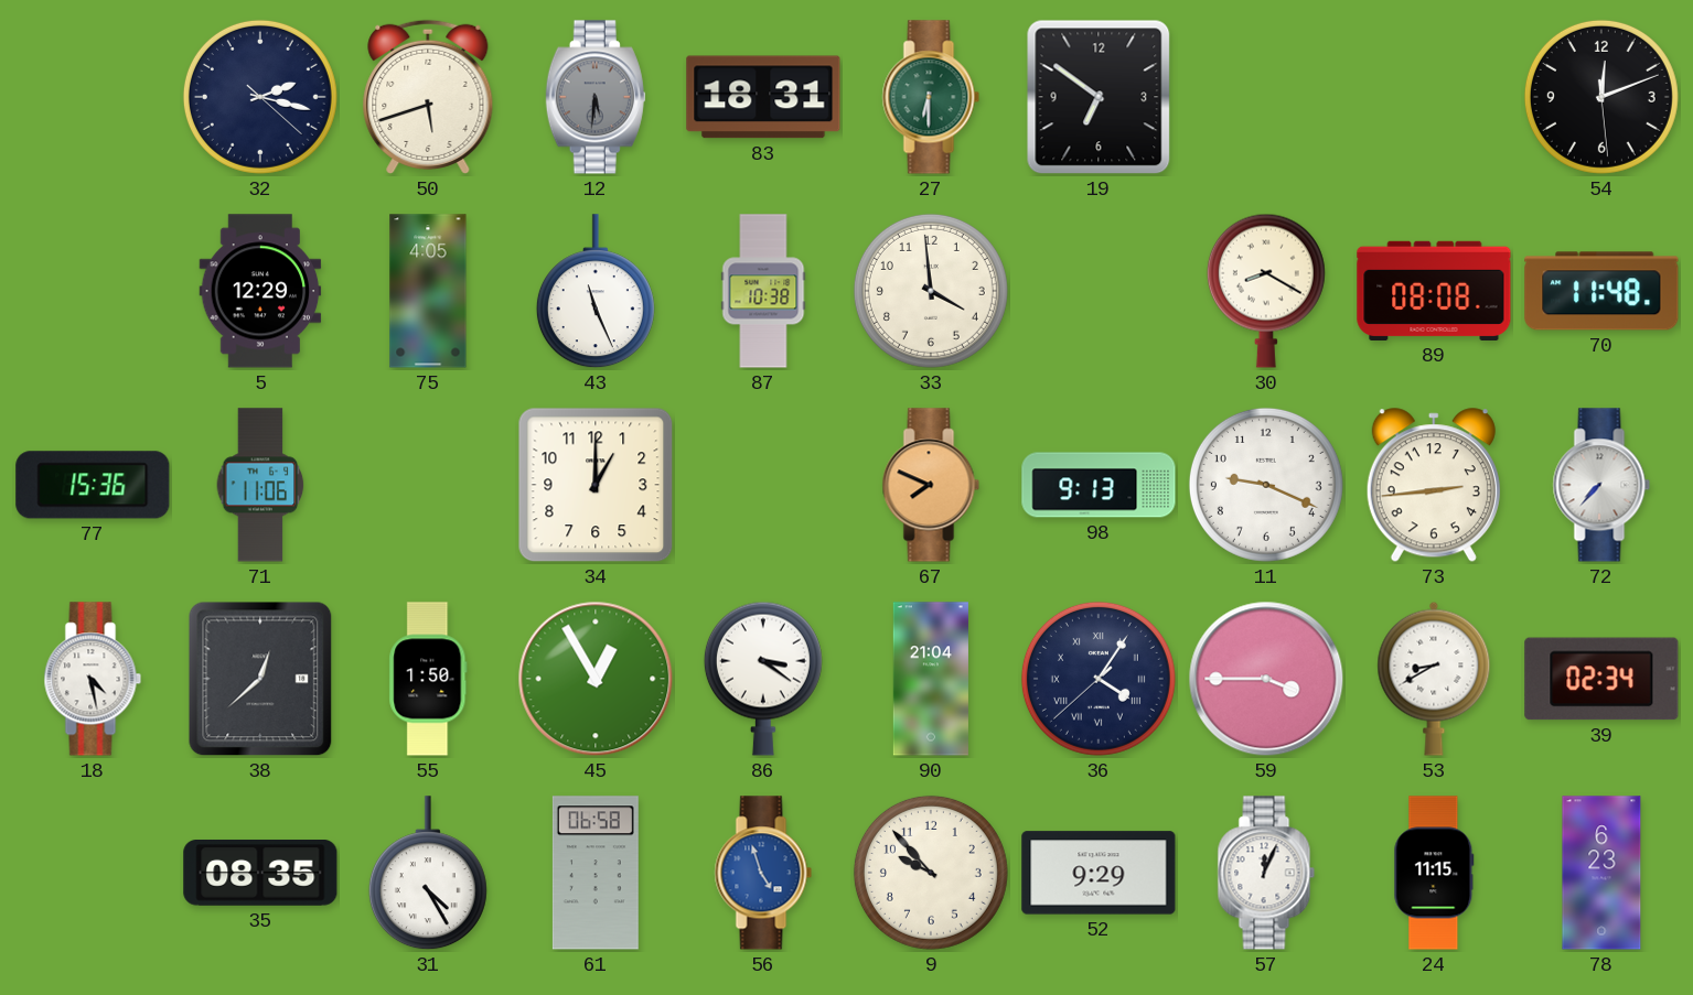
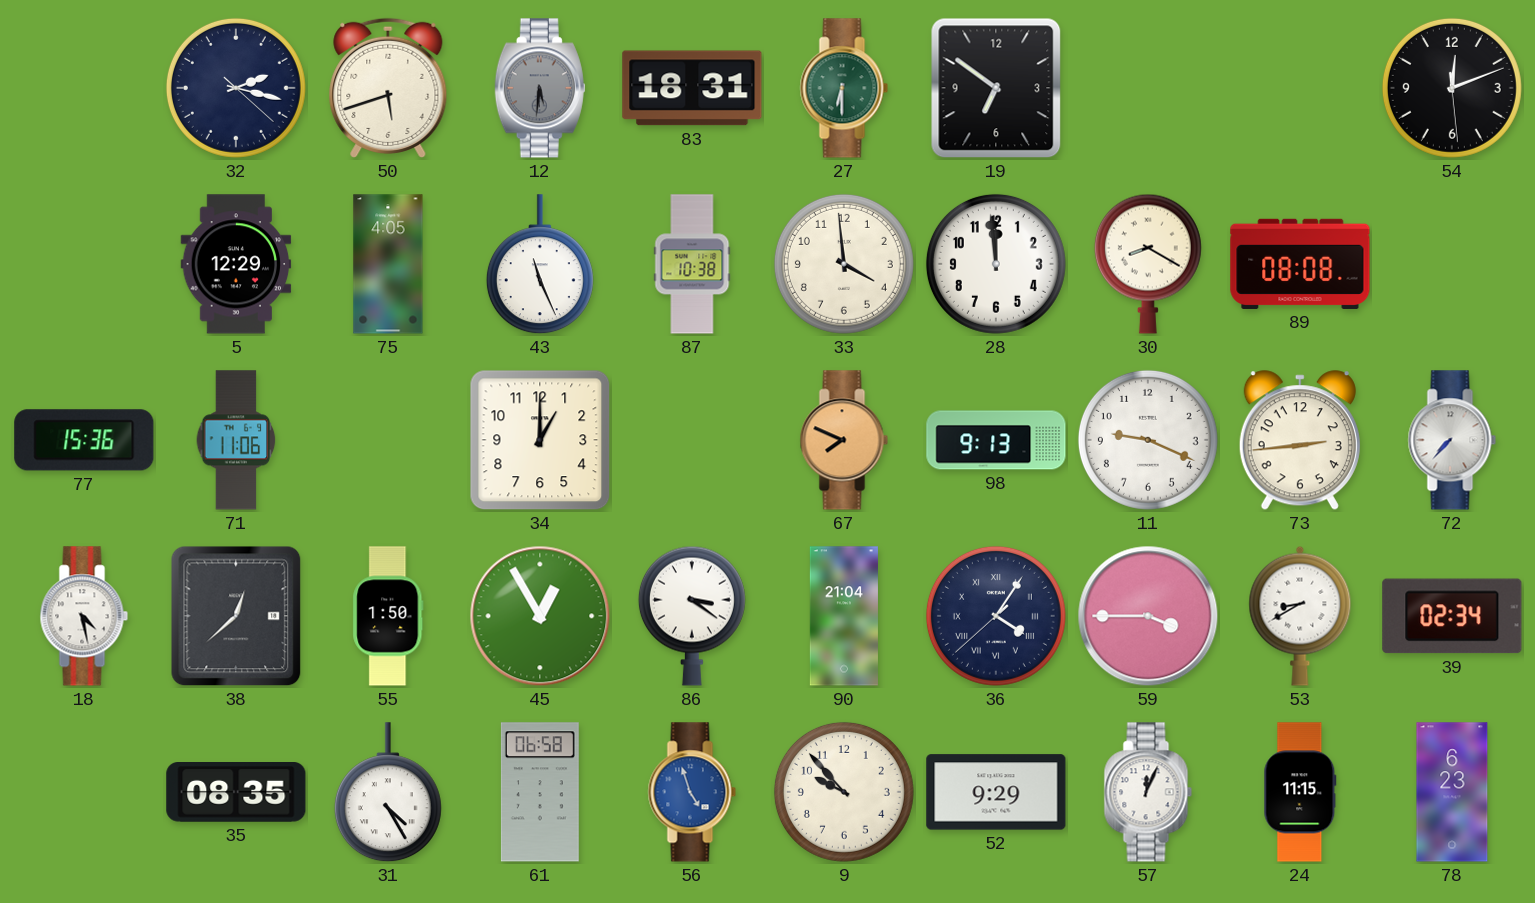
28: none -> 11:59
70: 11:48 -> none
